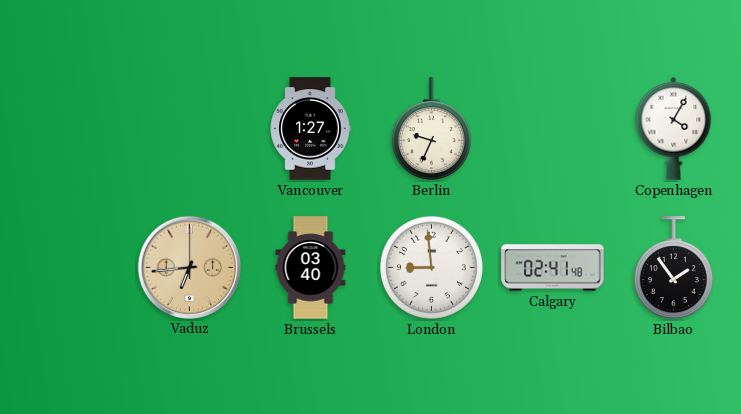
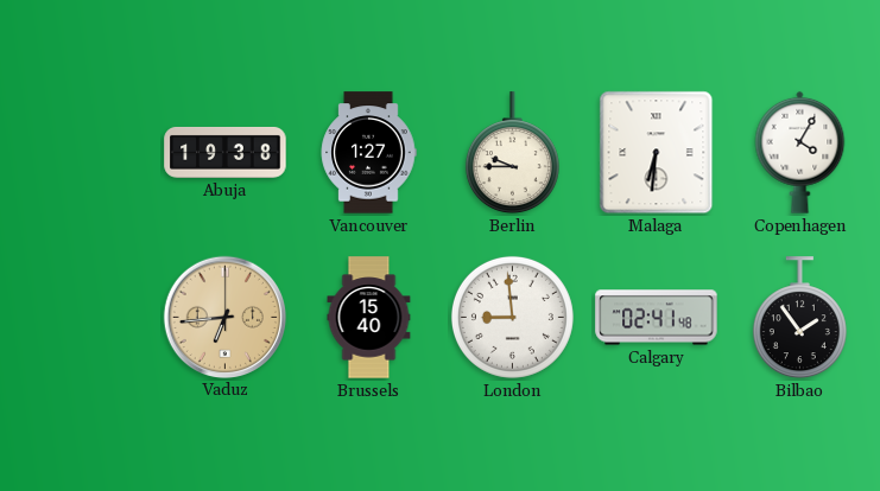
Abuja: none -> 19:38
Berlin: 9:34 -> 9:45
Malaga: none -> 6:31
Brussels: 03:40 -> 15:40
